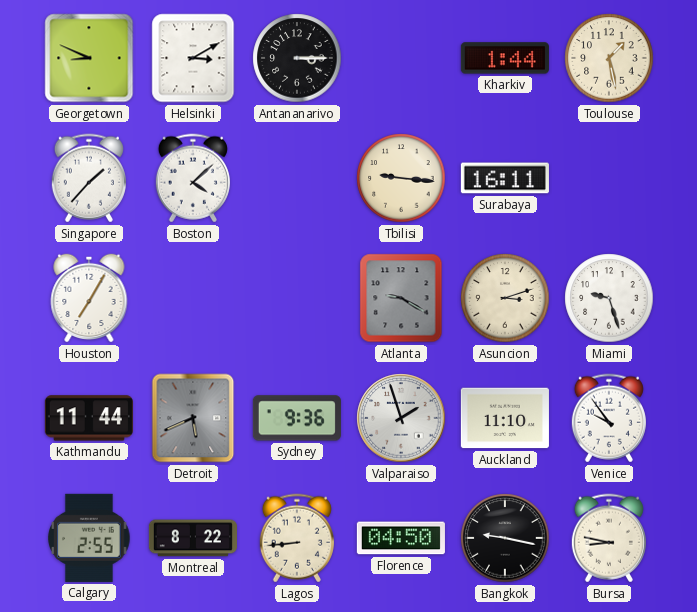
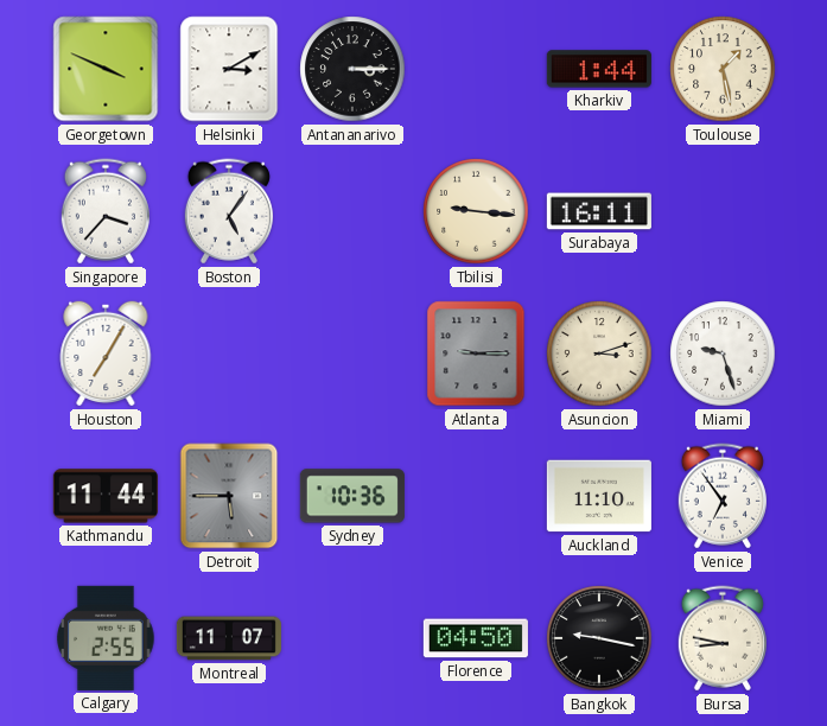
Georgetown: 8:49 -> 3:49
Singapore: 1:37 -> 3:37
Boston: 4:08 -> 5:06
Atlanta: 9:20 -> 9:15
Detroit: 5:41 -> 5:45
Sydney: 9:36 -> 10:36
Valparaiso: 1:57 -> none
Venice: 9:54 -> 6:54
Montreal: 8:22 -> 11:07
Lagos: 8:44 -> none
